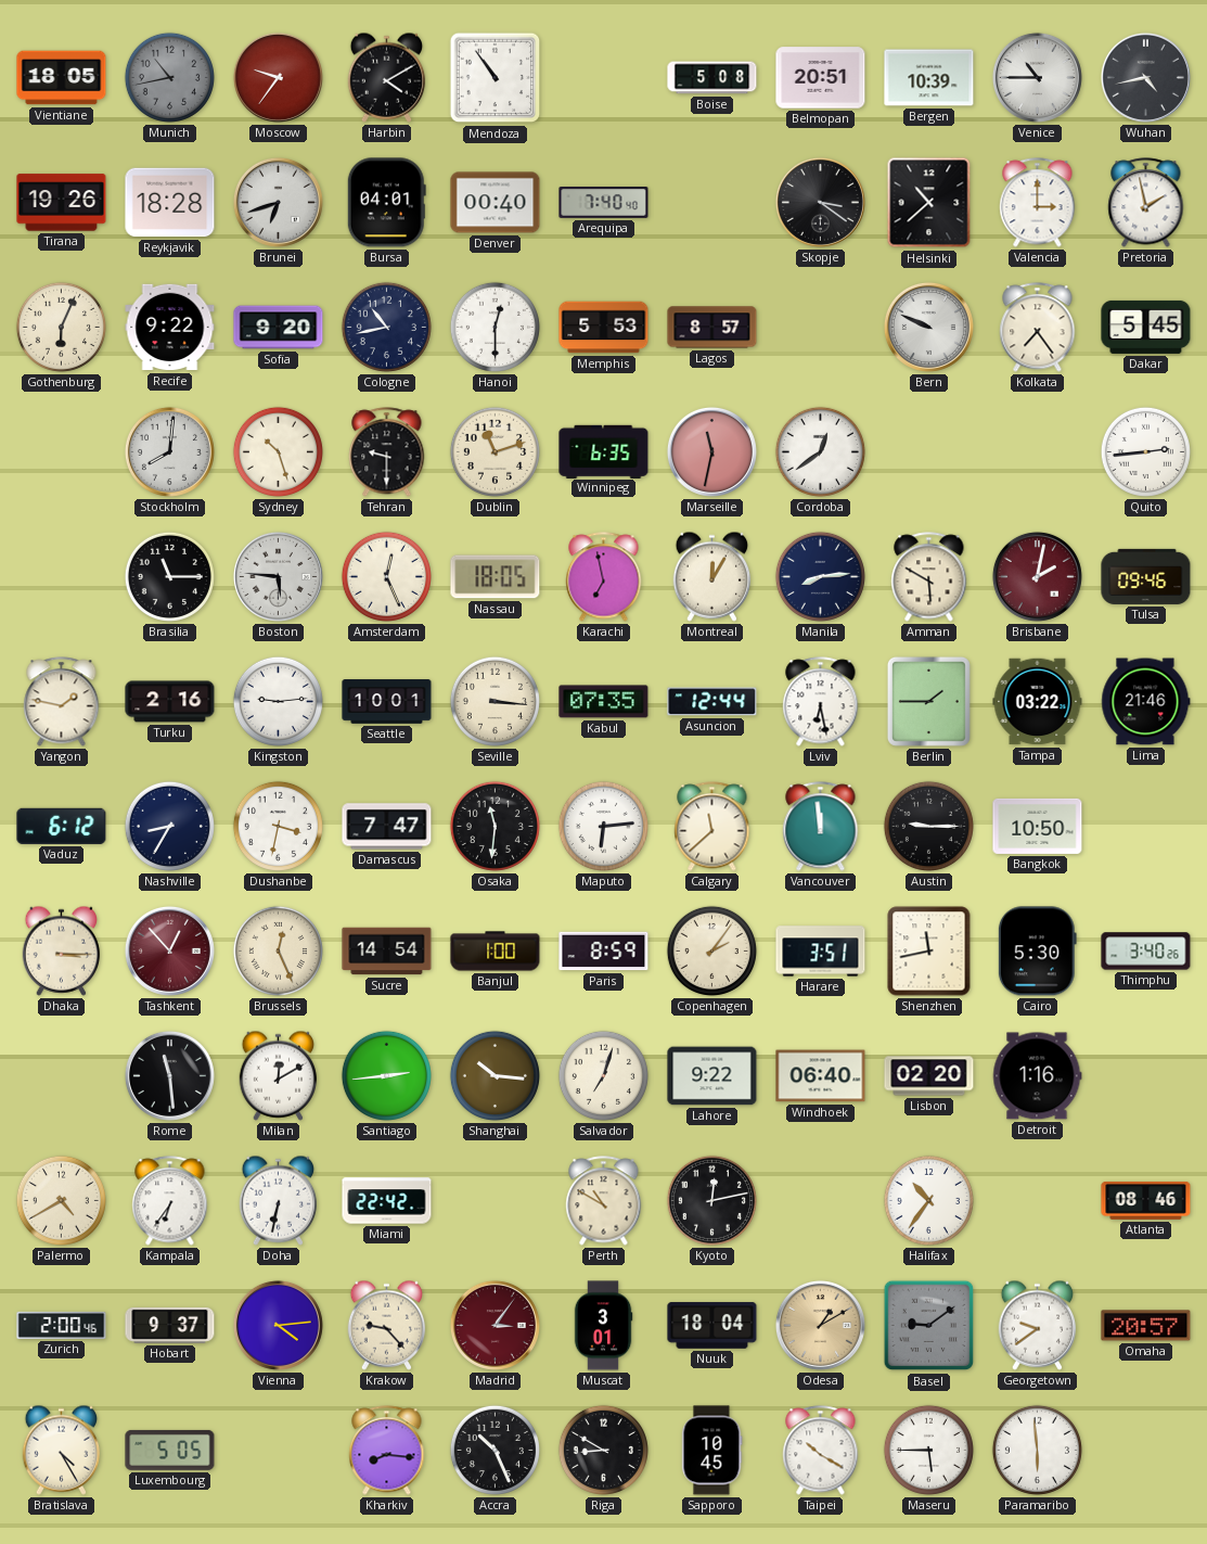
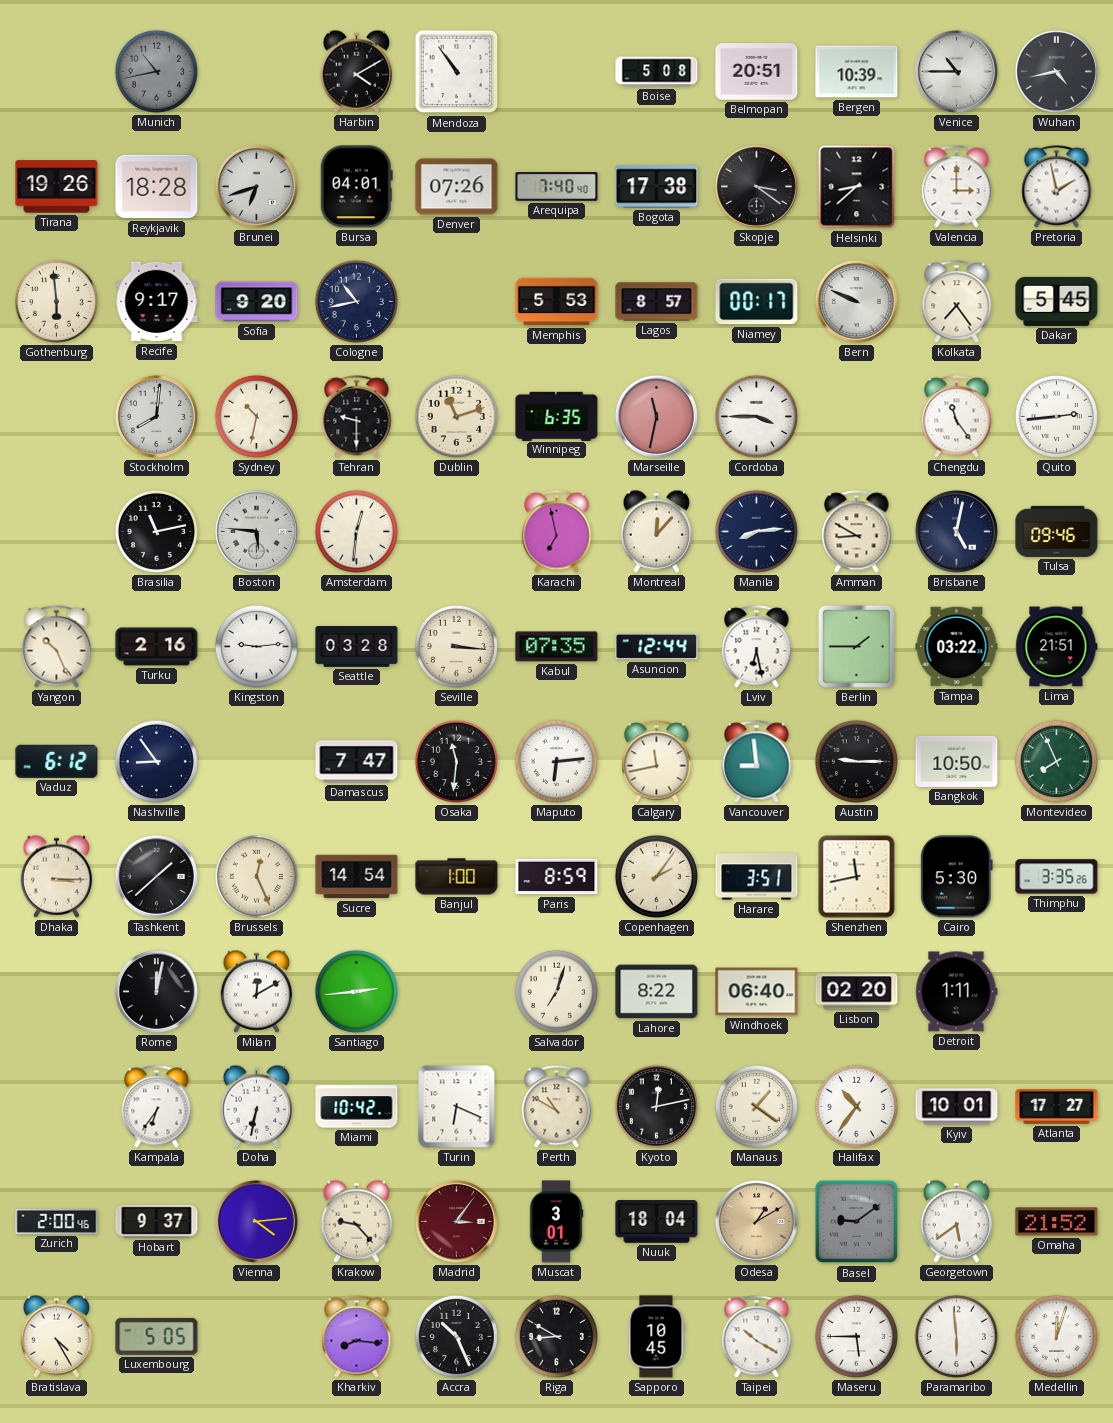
Vientiane: 18:05 -> none
Moscow: 9:36 -> none
Denver: 00:40 -> 07:26
Bogota: none -> 17:38
Helsinki: 10:38 -> 8:38
Gothenburg: 6:04 -> 5:59
Recife: 9:22 -> 9:17
Hanoi: 12:30 -> none
Niamey: none -> 00:17
Sydney: 10:27 -> 10:32
Cordoba: 12:39 -> 3:45
Chengdu: none -> 11:24
Brasilia: 11:15 -> 11:13
Amsterdam: 12:26 -> 12:31
Nassau: 18:05 -> none
Montreal: 12:05 -> 12:07
Amman: 5:50 -> 8:50
Brisbane: 2:02 -> 5:02
Brisbane dial: burgundy -> navy
Yangon: 1:47 -> 10:26
Seattle: 10:01 -> 03:28
Lima: 21:46 -> 21:51
Nashville: 8:35 -> 8:54
Dushanbe: 3:32 -> none
Calgary: 11:38 -> 11:43
Vancouver: 11:59 -> 8:59
Montevideo: none -> 7:56
Tashkent: 12:53 -> 1:38
Tashkent dial: burgundy -> black
Thimphu: 3:40 -> 3:35
Rome: 11:29 -> 12:02
Shanghai: 10:16 -> none
Lahore: 9:22 -> 8:22
Detroit: 1:16 -> 1:11
Palermo: 4:40 -> none
Miami: 22:42 -> 10:42
Turin: none -> 6:19
Manaus: none -> 1:21
Kyiv: none -> 10:01
Atlanta: 08:46 -> 17:27
Georgetown: 9:39 -> 5:39
Omaha: 20:57 -> 21:52
Medellin: none -> 12:03
